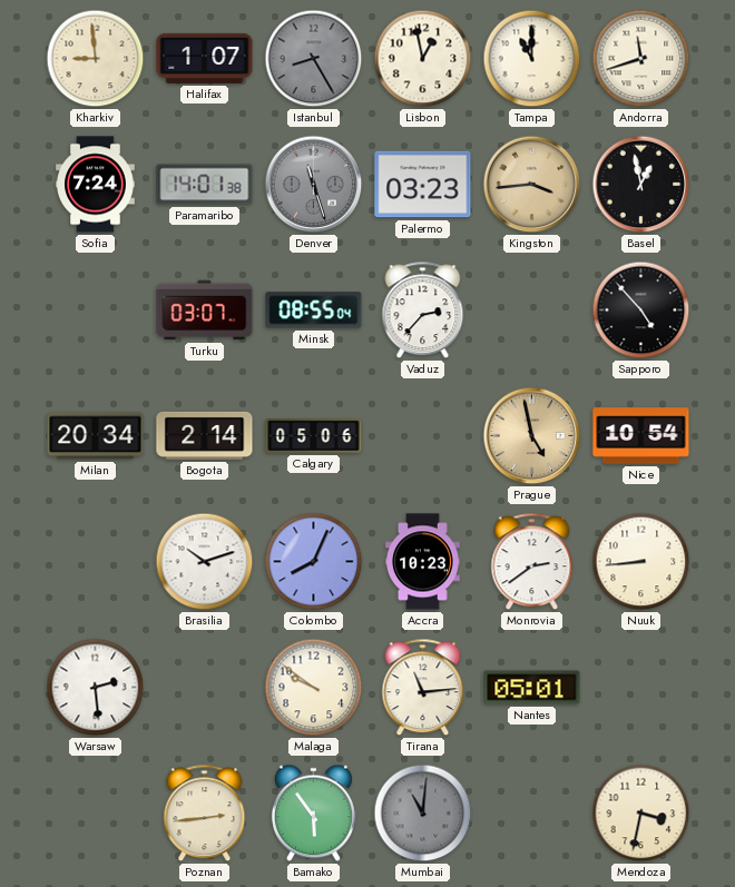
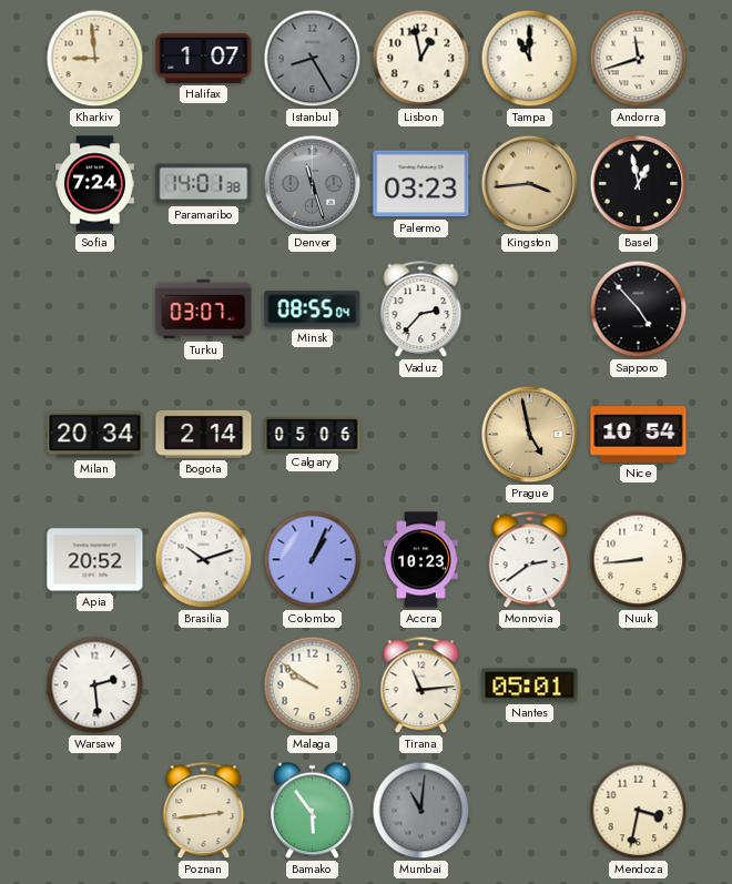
Apia: none -> 20:52
Colombo: 8:04 -> 1:04
